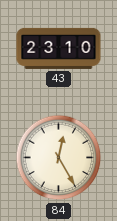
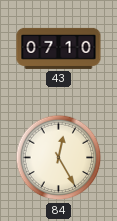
43: 23:10 -> 07:10
